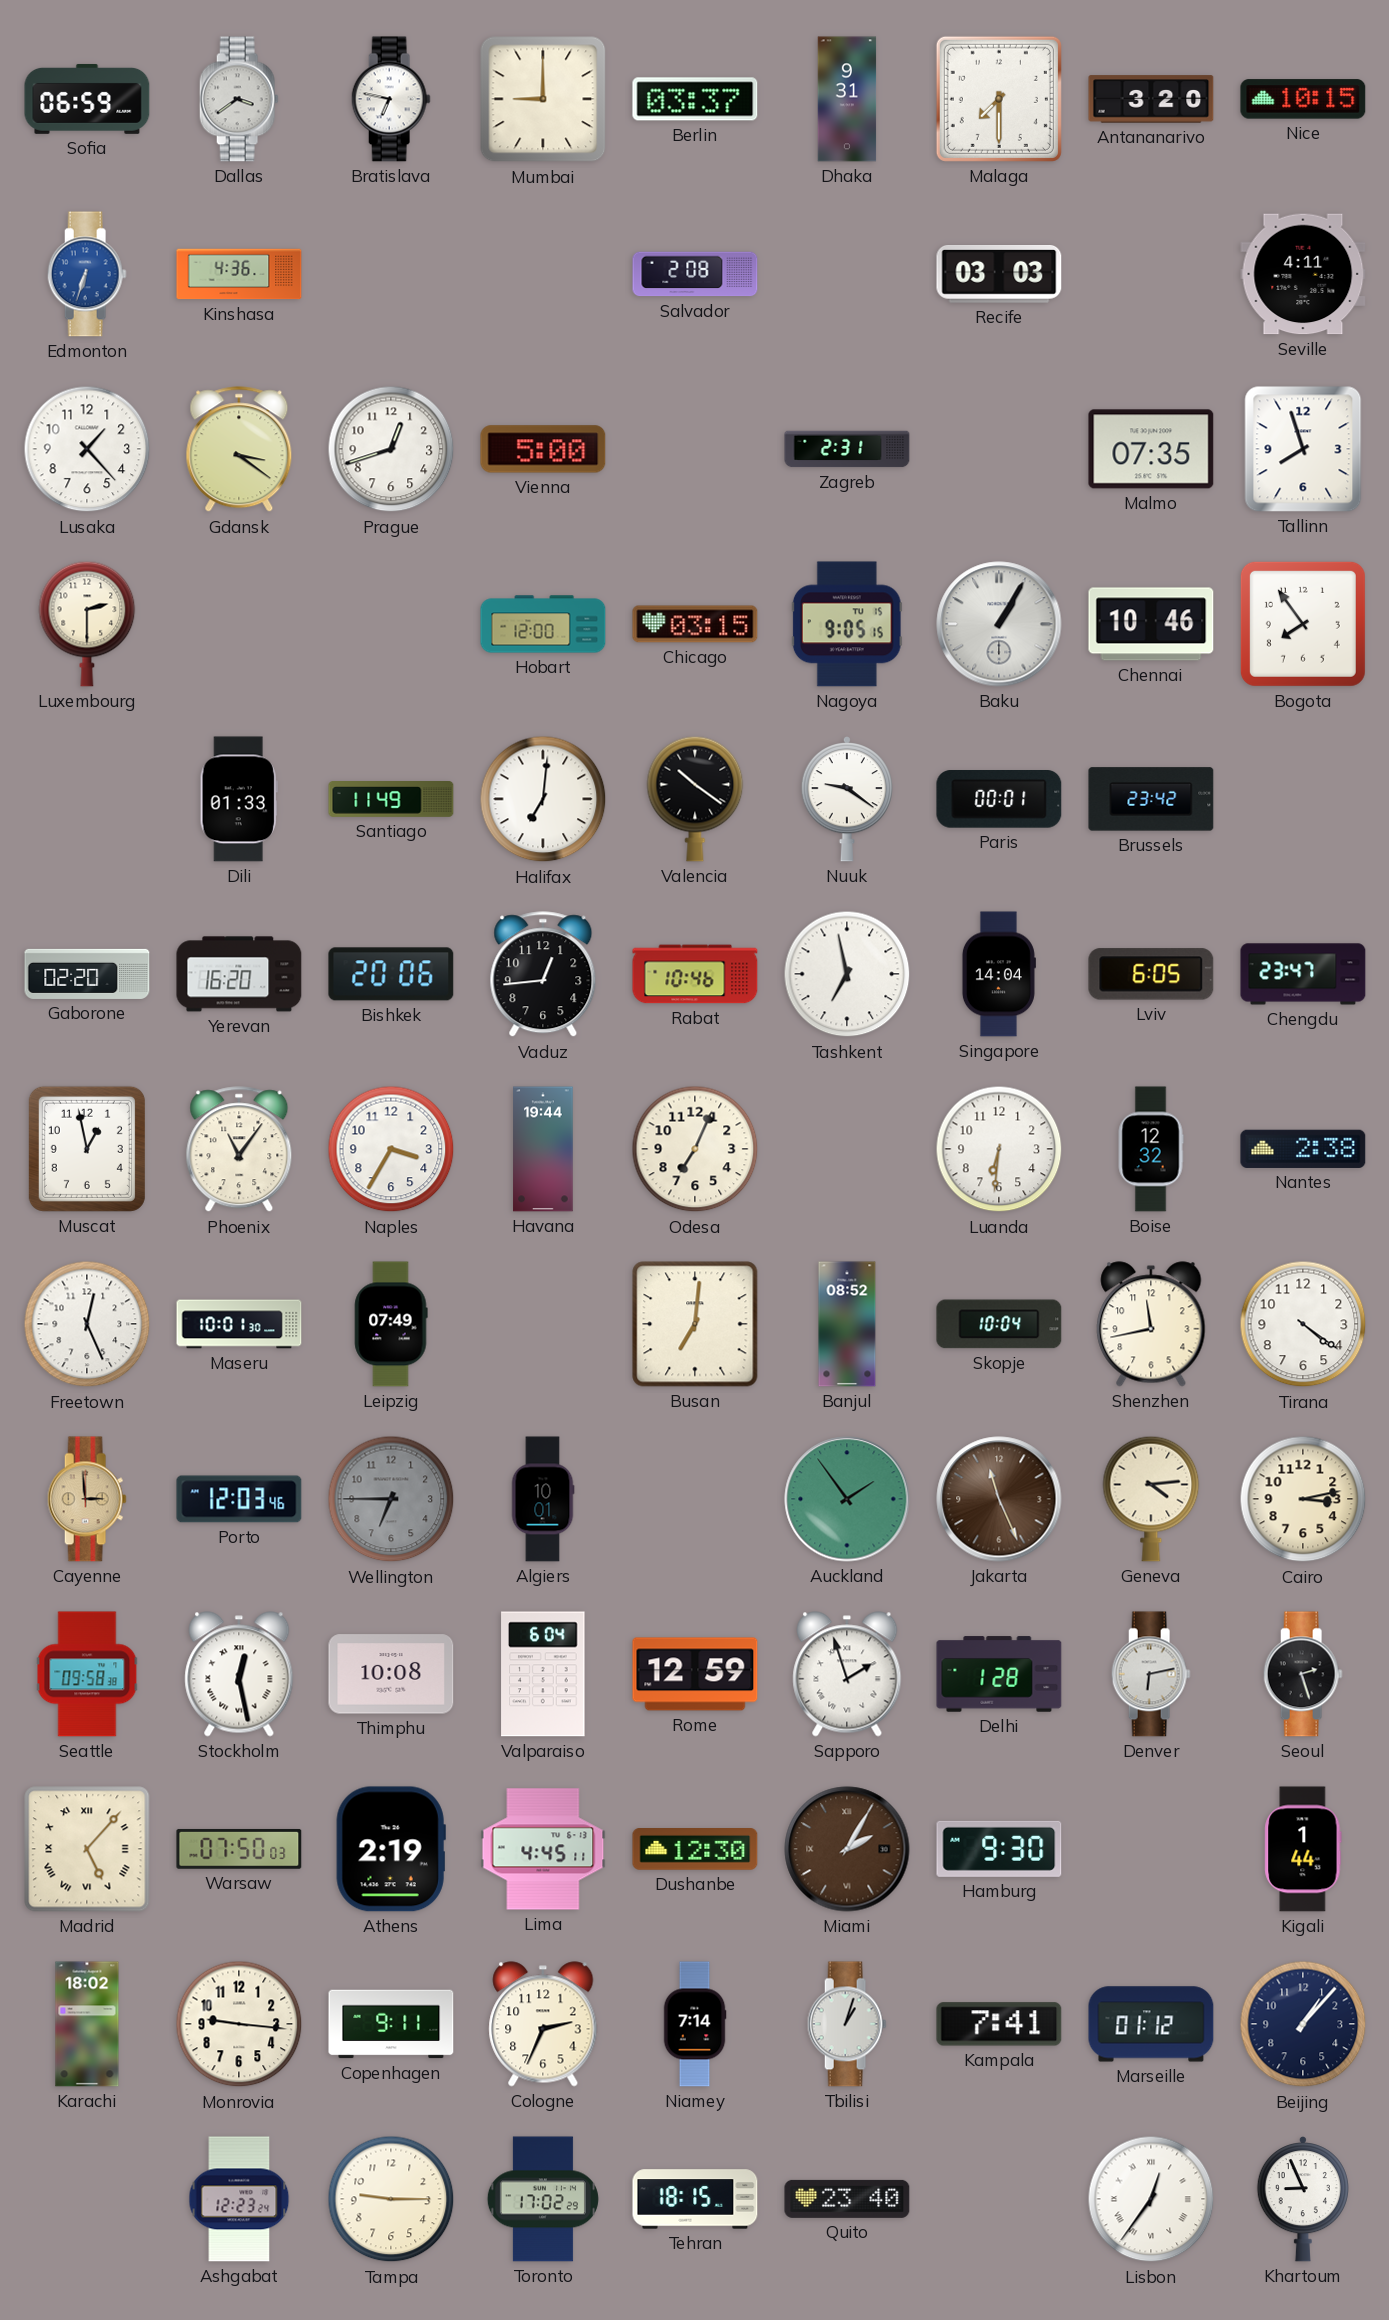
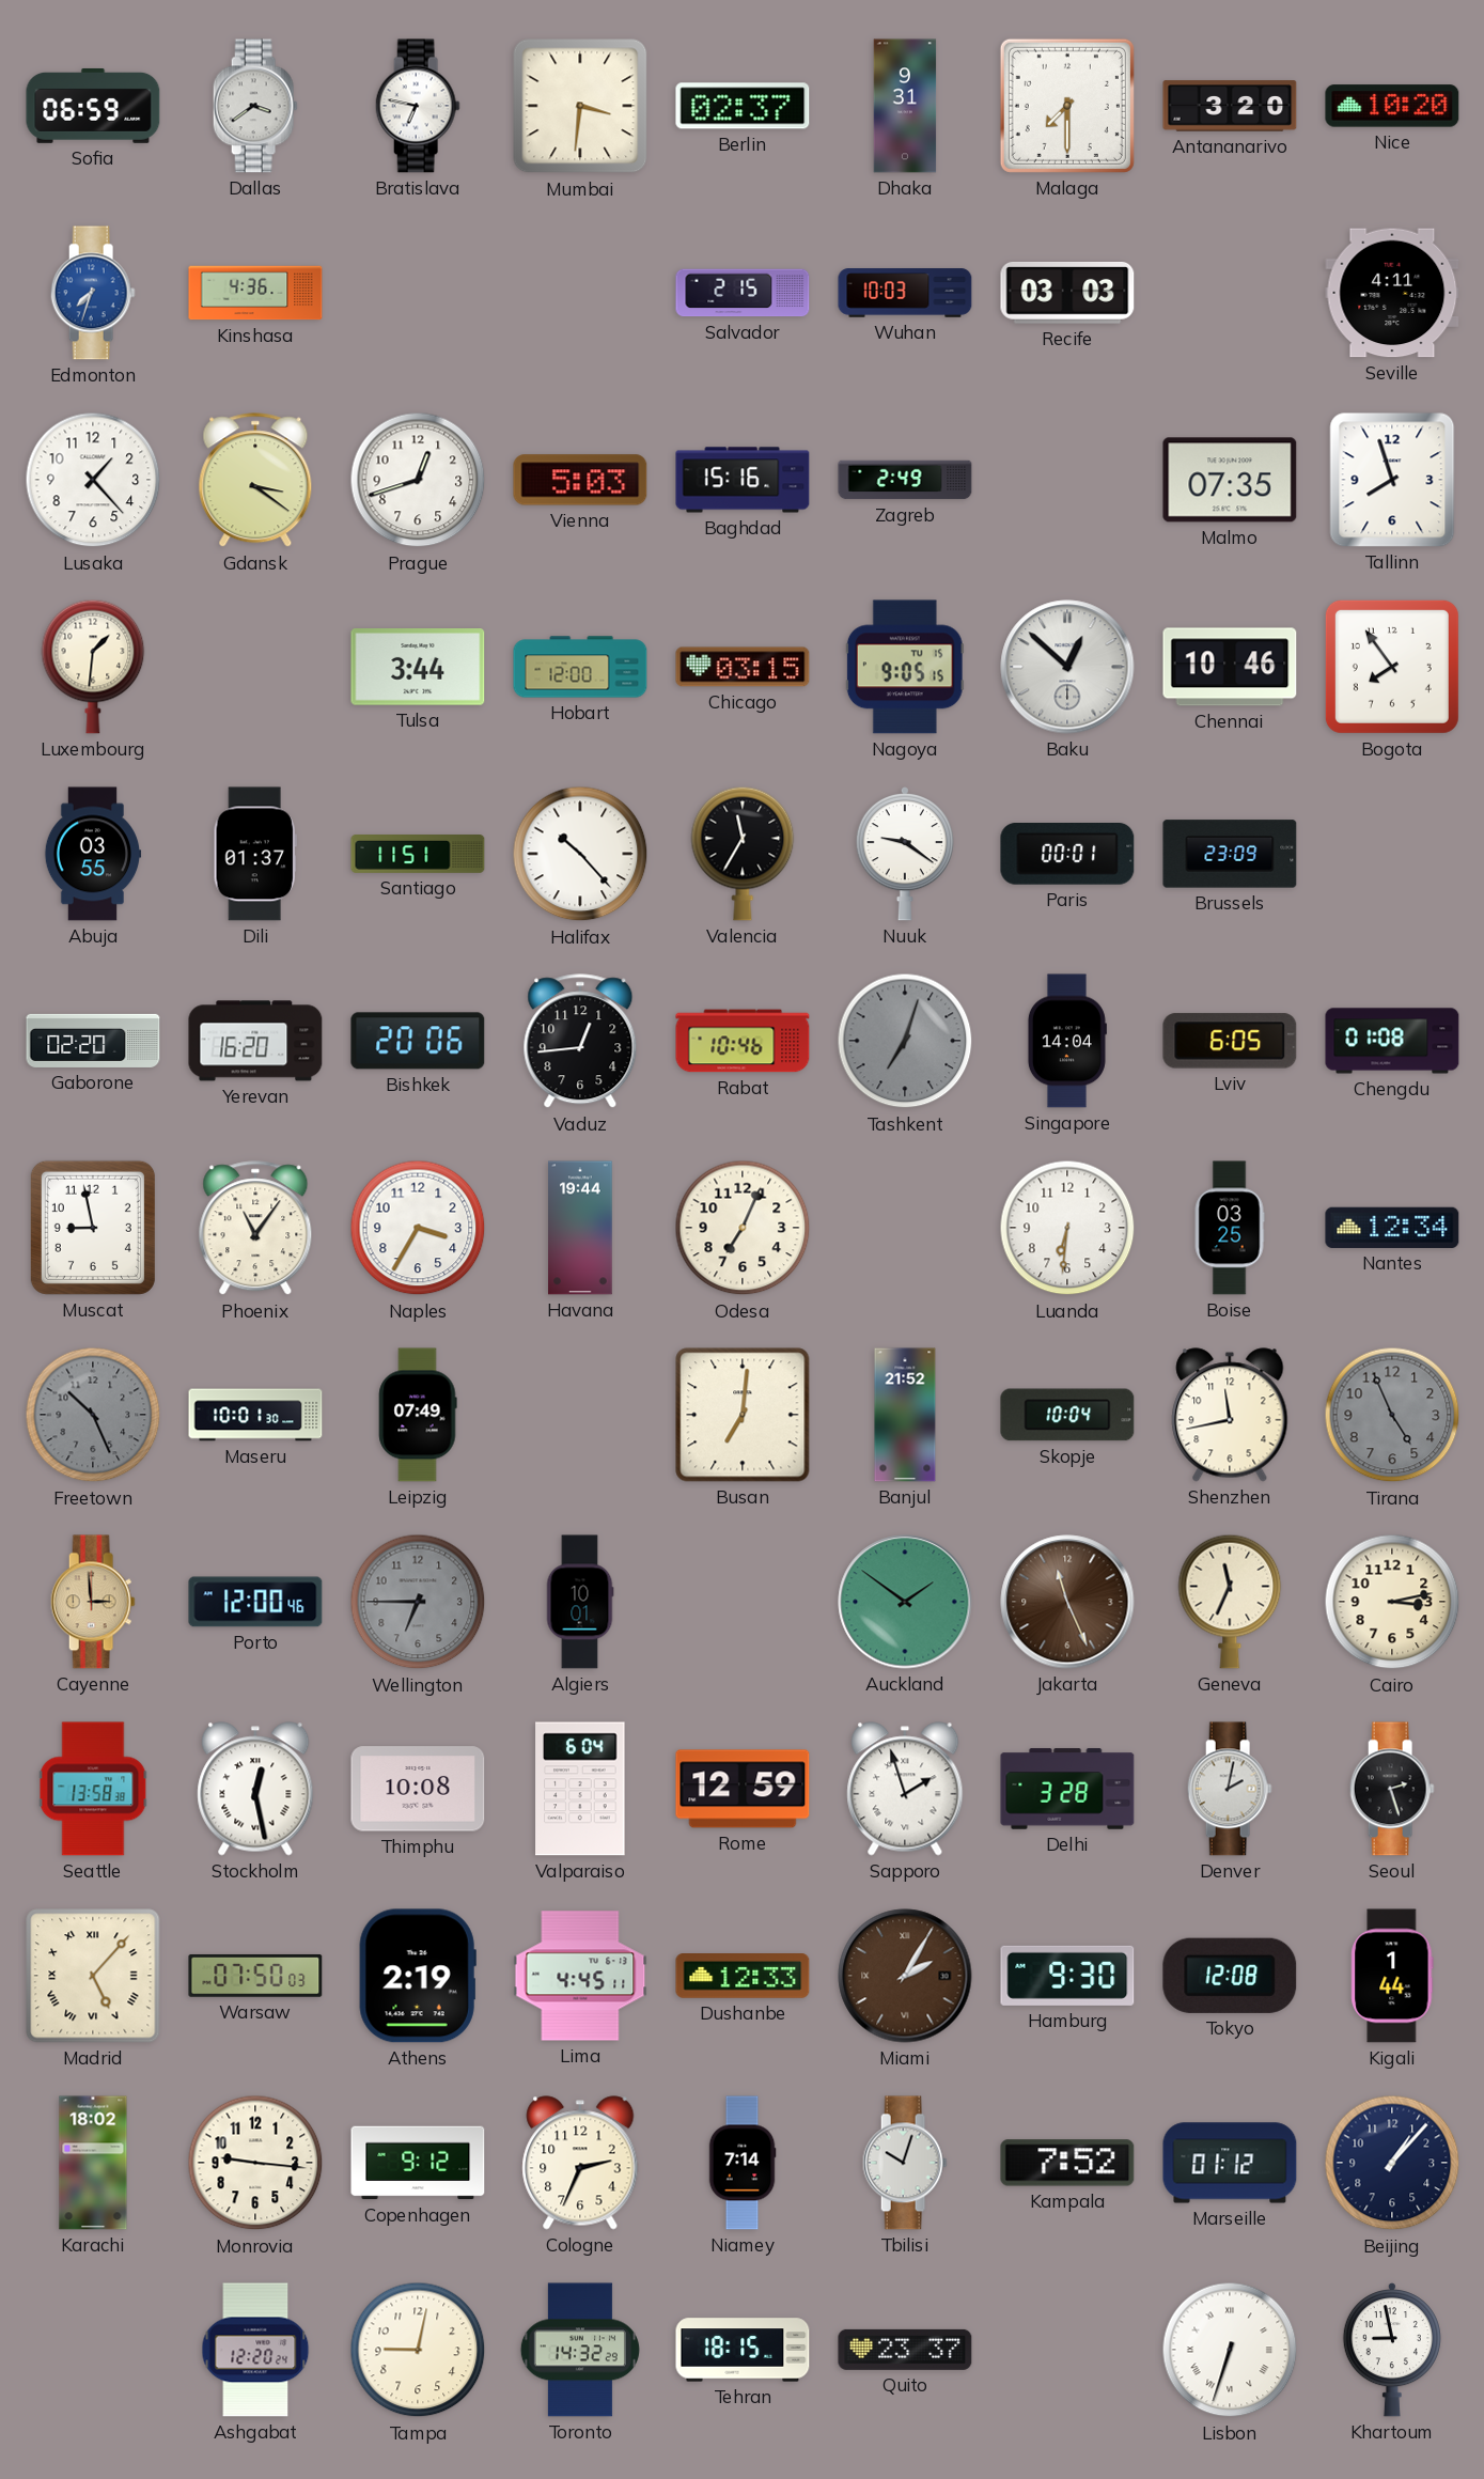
Mumbai: 9:00 -> 3:31
Berlin: 03:37 -> 02:37
Nice: 10:15 -> 10:20
Edmonton: 6:33 -> 7:33
Salvador: 2:08 -> 2:15
Wuhan: none -> 10:03
Vienna: 5:00 -> 5:03
Baghdad: none -> 15:16
Zagreb: 2:31 -> 2:49
Luxembourg: 2:30 -> 1:31
Tulsa: none -> 3:44
Baku: 1:05 -> 12:52
Abuja: none -> 03:55
Dili: 01:33 -> 01:37
Santiago: 11:49 -> 11:51
Halifax: 7:01 -> 10:23
Valencia: 10:21 -> 11:35
Brussels: 23:42 -> 23:09
Tashkent: 6:58 -> 7:03
Tashkent dial: white -> grey
Chengdu: 23:47 -> 01:08
Muscat: 12:58 -> 8:58
Boise: 12:32 -> 03:25
Nantes: 2:38 -> 12:34
Freetown: 12:26 -> 10:26
Freetown dial: white -> grey
Banjul: 08:52 -> 21:52
Tirana: 4:21 -> 4:56
Tirana dial: white -> grey
Porto: 12:03 -> 12:00
Auckland: 1:54 -> 1:51
Geneva: 4:14 -> 11:34
Seattle: 09:58 -> 13:58
Delhi: 1:28 -> 3:28
Denver: 6:13 -> 2:02
Dushanbe: 12:30 -> 12:33
Tokyo: none -> 12:08
Copenhagen: 9:11 -> 9:12
Tbilisi: 1:03 -> 10:03
Kampala: 7:41 -> 7:52
Ashgabat: 12:23 -> 12:20
Tampa: 9:15 -> 9:02
Toronto: 17:02 -> 14:32
Quito: 23:40 -> 23:37
Lisbon: 12:36 -> 6:33
Khartoum: 8:56 -> 8:58
